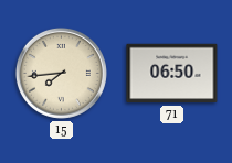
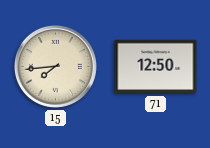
71: 06:50 -> 12:50
